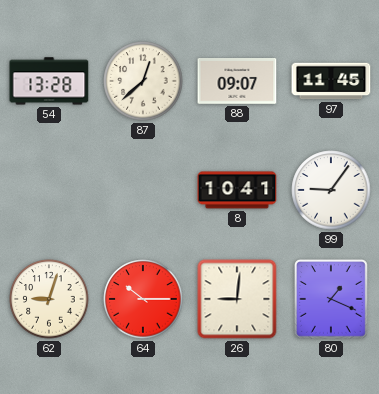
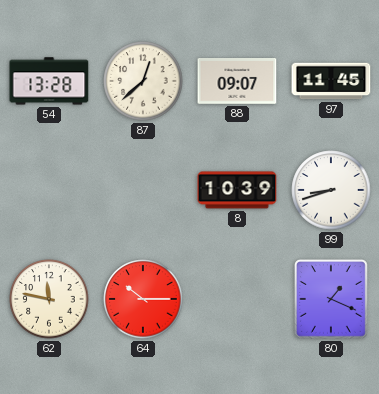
8: 10:41 -> 10:39
99: 9:06 -> 8:42
62: 9:03 -> 11:47
26: 9:01 -> none
